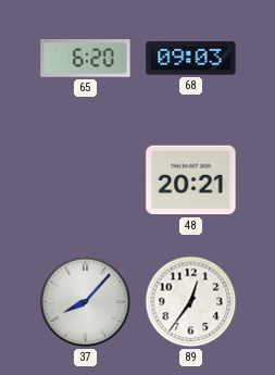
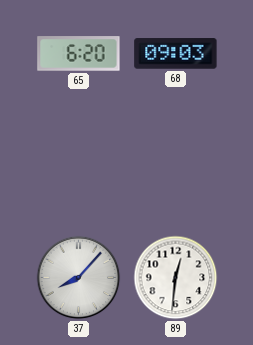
48: 20:21 -> none
89: 12:36 -> 12:31
